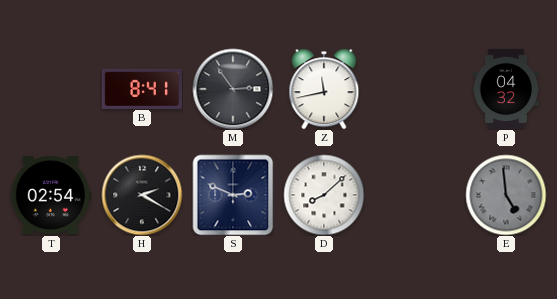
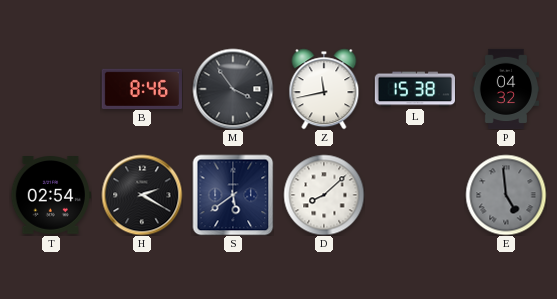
B: 8:41 -> 8:46
M: 2:54 -> 3:54
L: none -> 15:38
S: 2:49 -> 5:39
